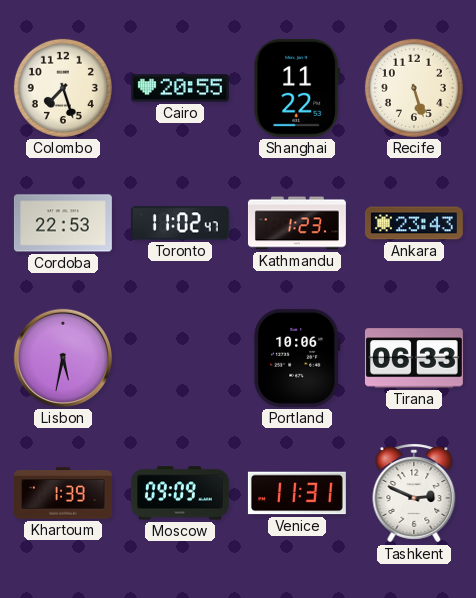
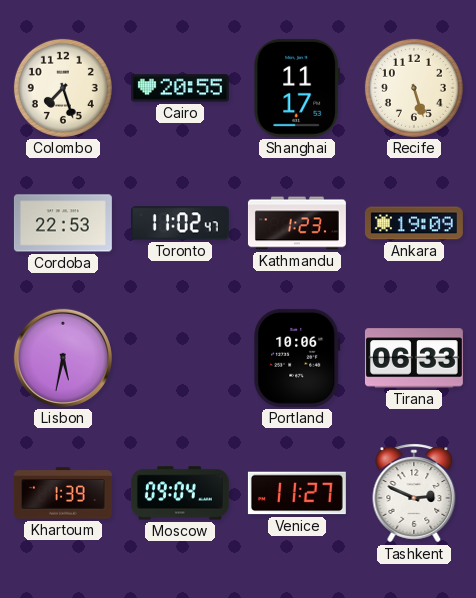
Shanghai: 11:22 -> 11:17
Ankara: 23:43 -> 19:09
Moscow: 09:09 -> 09:04
Venice: 11:31 -> 11:27
